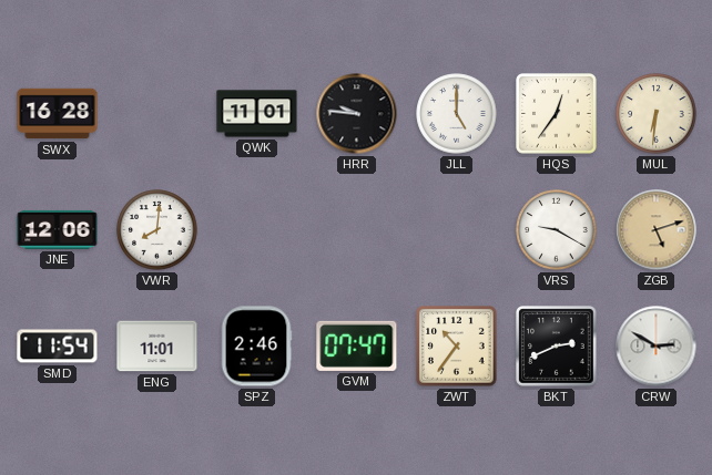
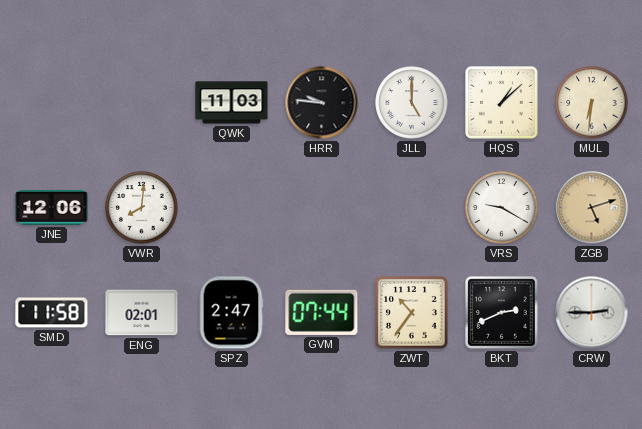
SWX: 16:28 -> none
QWK: 11:01 -> 11:03
HQS: 12:36 -> 1:08
SMD: 11:54 -> 11:58
ENG: 11:01 -> 02:01
SPZ: 2:46 -> 2:47
GVM: 07:47 -> 07:44
CRW: 2:50 -> 2:45
